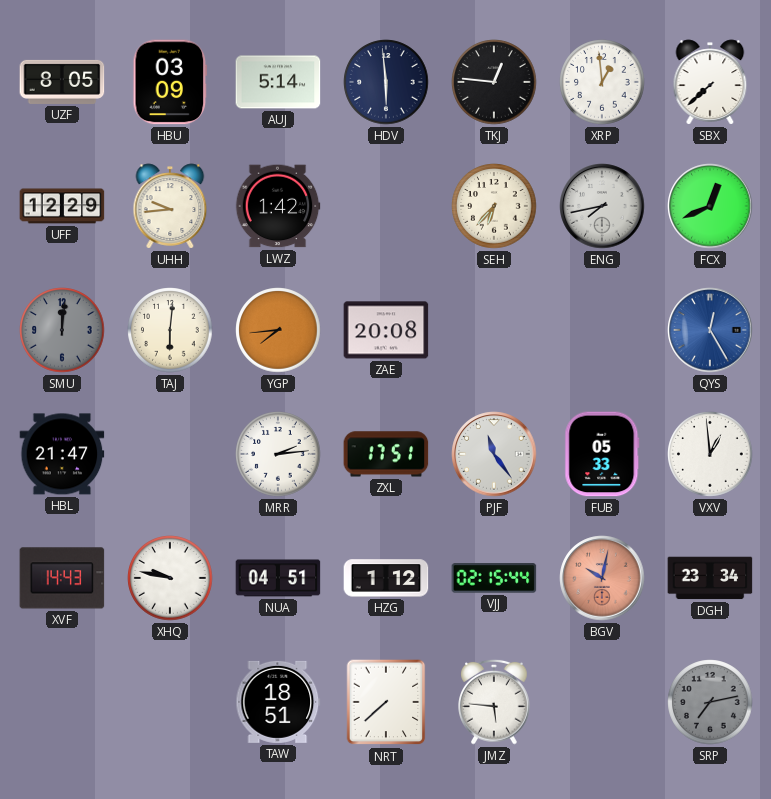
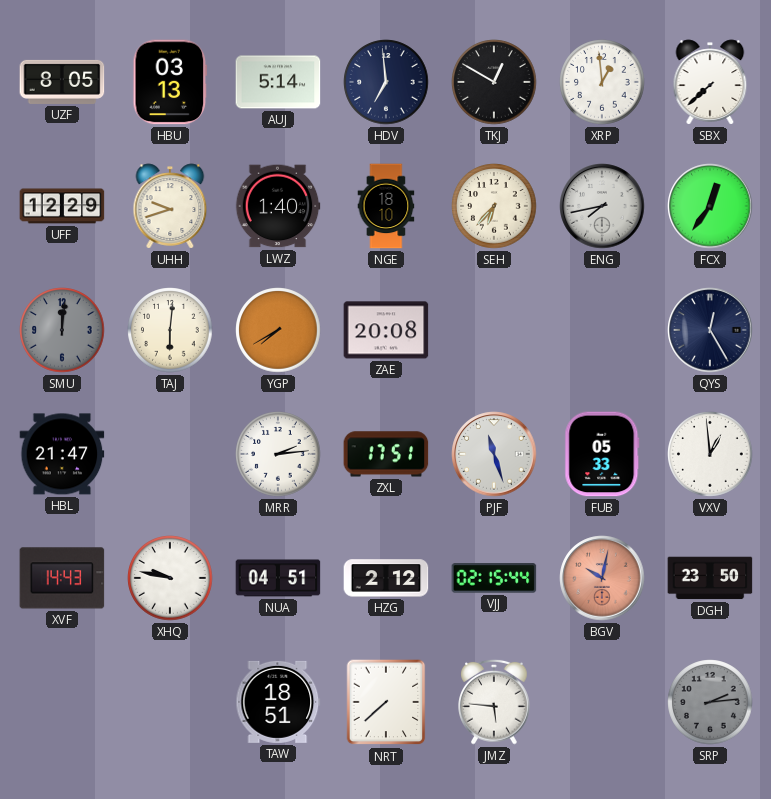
HBU: 03:09 -> 03:13
HDV: 5:59 -> 6:59
TKJ: 12:46 -> 12:50
UHH: 9:44 -> 9:42
LWZ: 1:42 -> 1:40
NGE: none -> 18:10
FCX: 12:41 -> 12:36
YGP: 7:44 -> 7:40
QYS dial: blue -> navy
PJF: 11:24 -> 11:27
HZG: 1:12 -> 2:12
DGH: 23:34 -> 23:50
SRP: 7:13 -> 2:14
